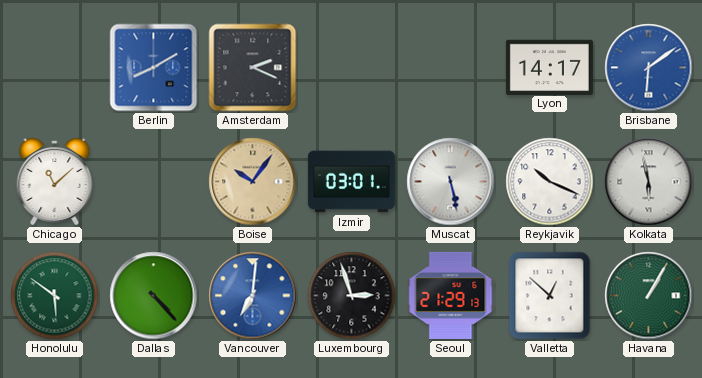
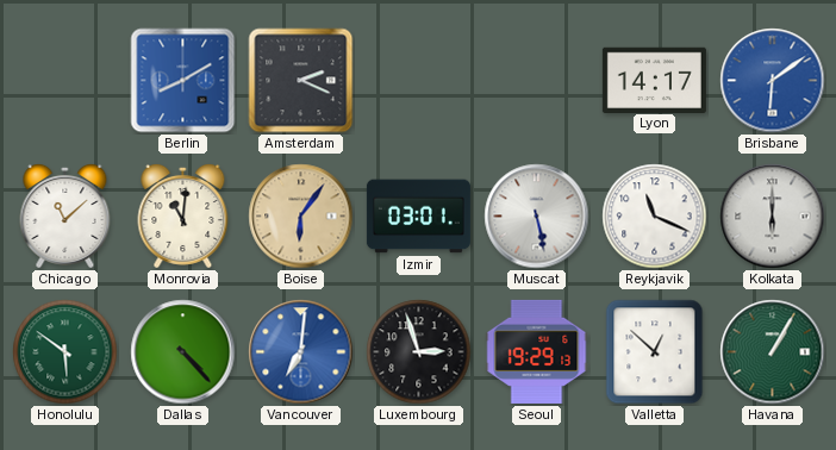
Monrovia: none -> 11:01
Boise: 10:06 -> 6:06
Reykjavik: 10:19 -> 11:19
Kolkata: 5:58 -> 6:00
Seoul: 21:29 -> 19:29
